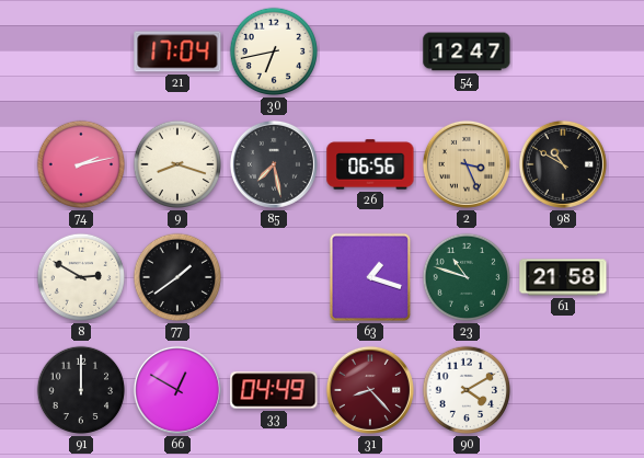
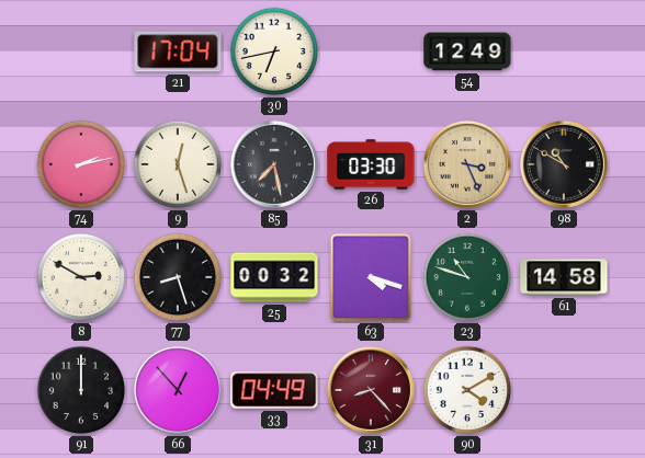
54: 12:47 -> 12:49
9: 8:18 -> 12:27
26: 06:56 -> 03:30
77: 1:39 -> 8:27
25: none -> 00:32
63: 1:18 -> 4:18
61: 21:58 -> 14:58
66: 12:50 -> 12:53
